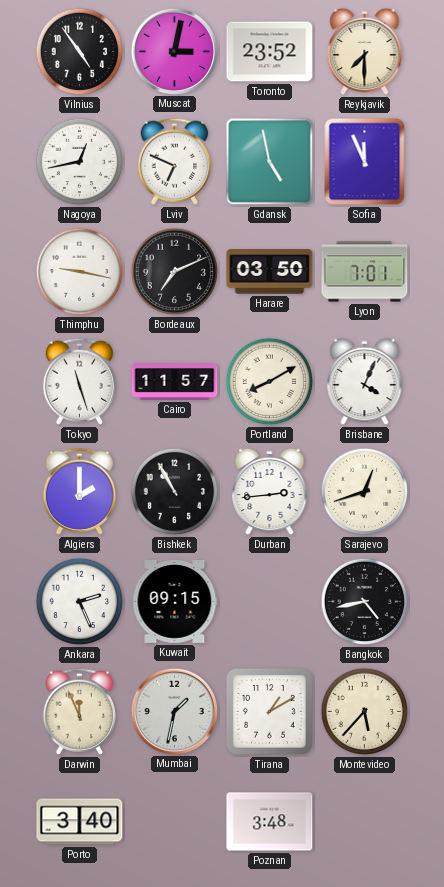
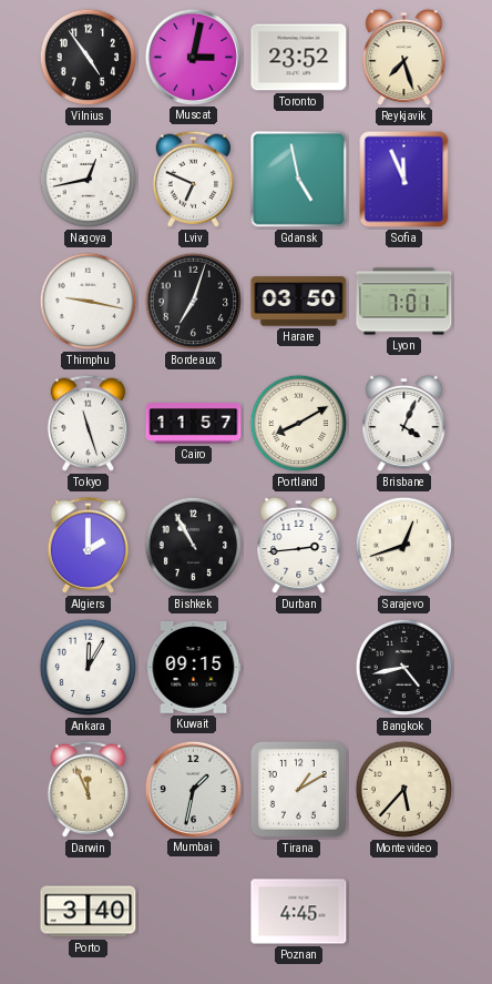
Reykjavik: 7:30 -> 7:27
Bordeaux: 7:11 -> 7:03
Ankara: 2:26 -> 12:05
Poznan: 3:48 -> 4:45
